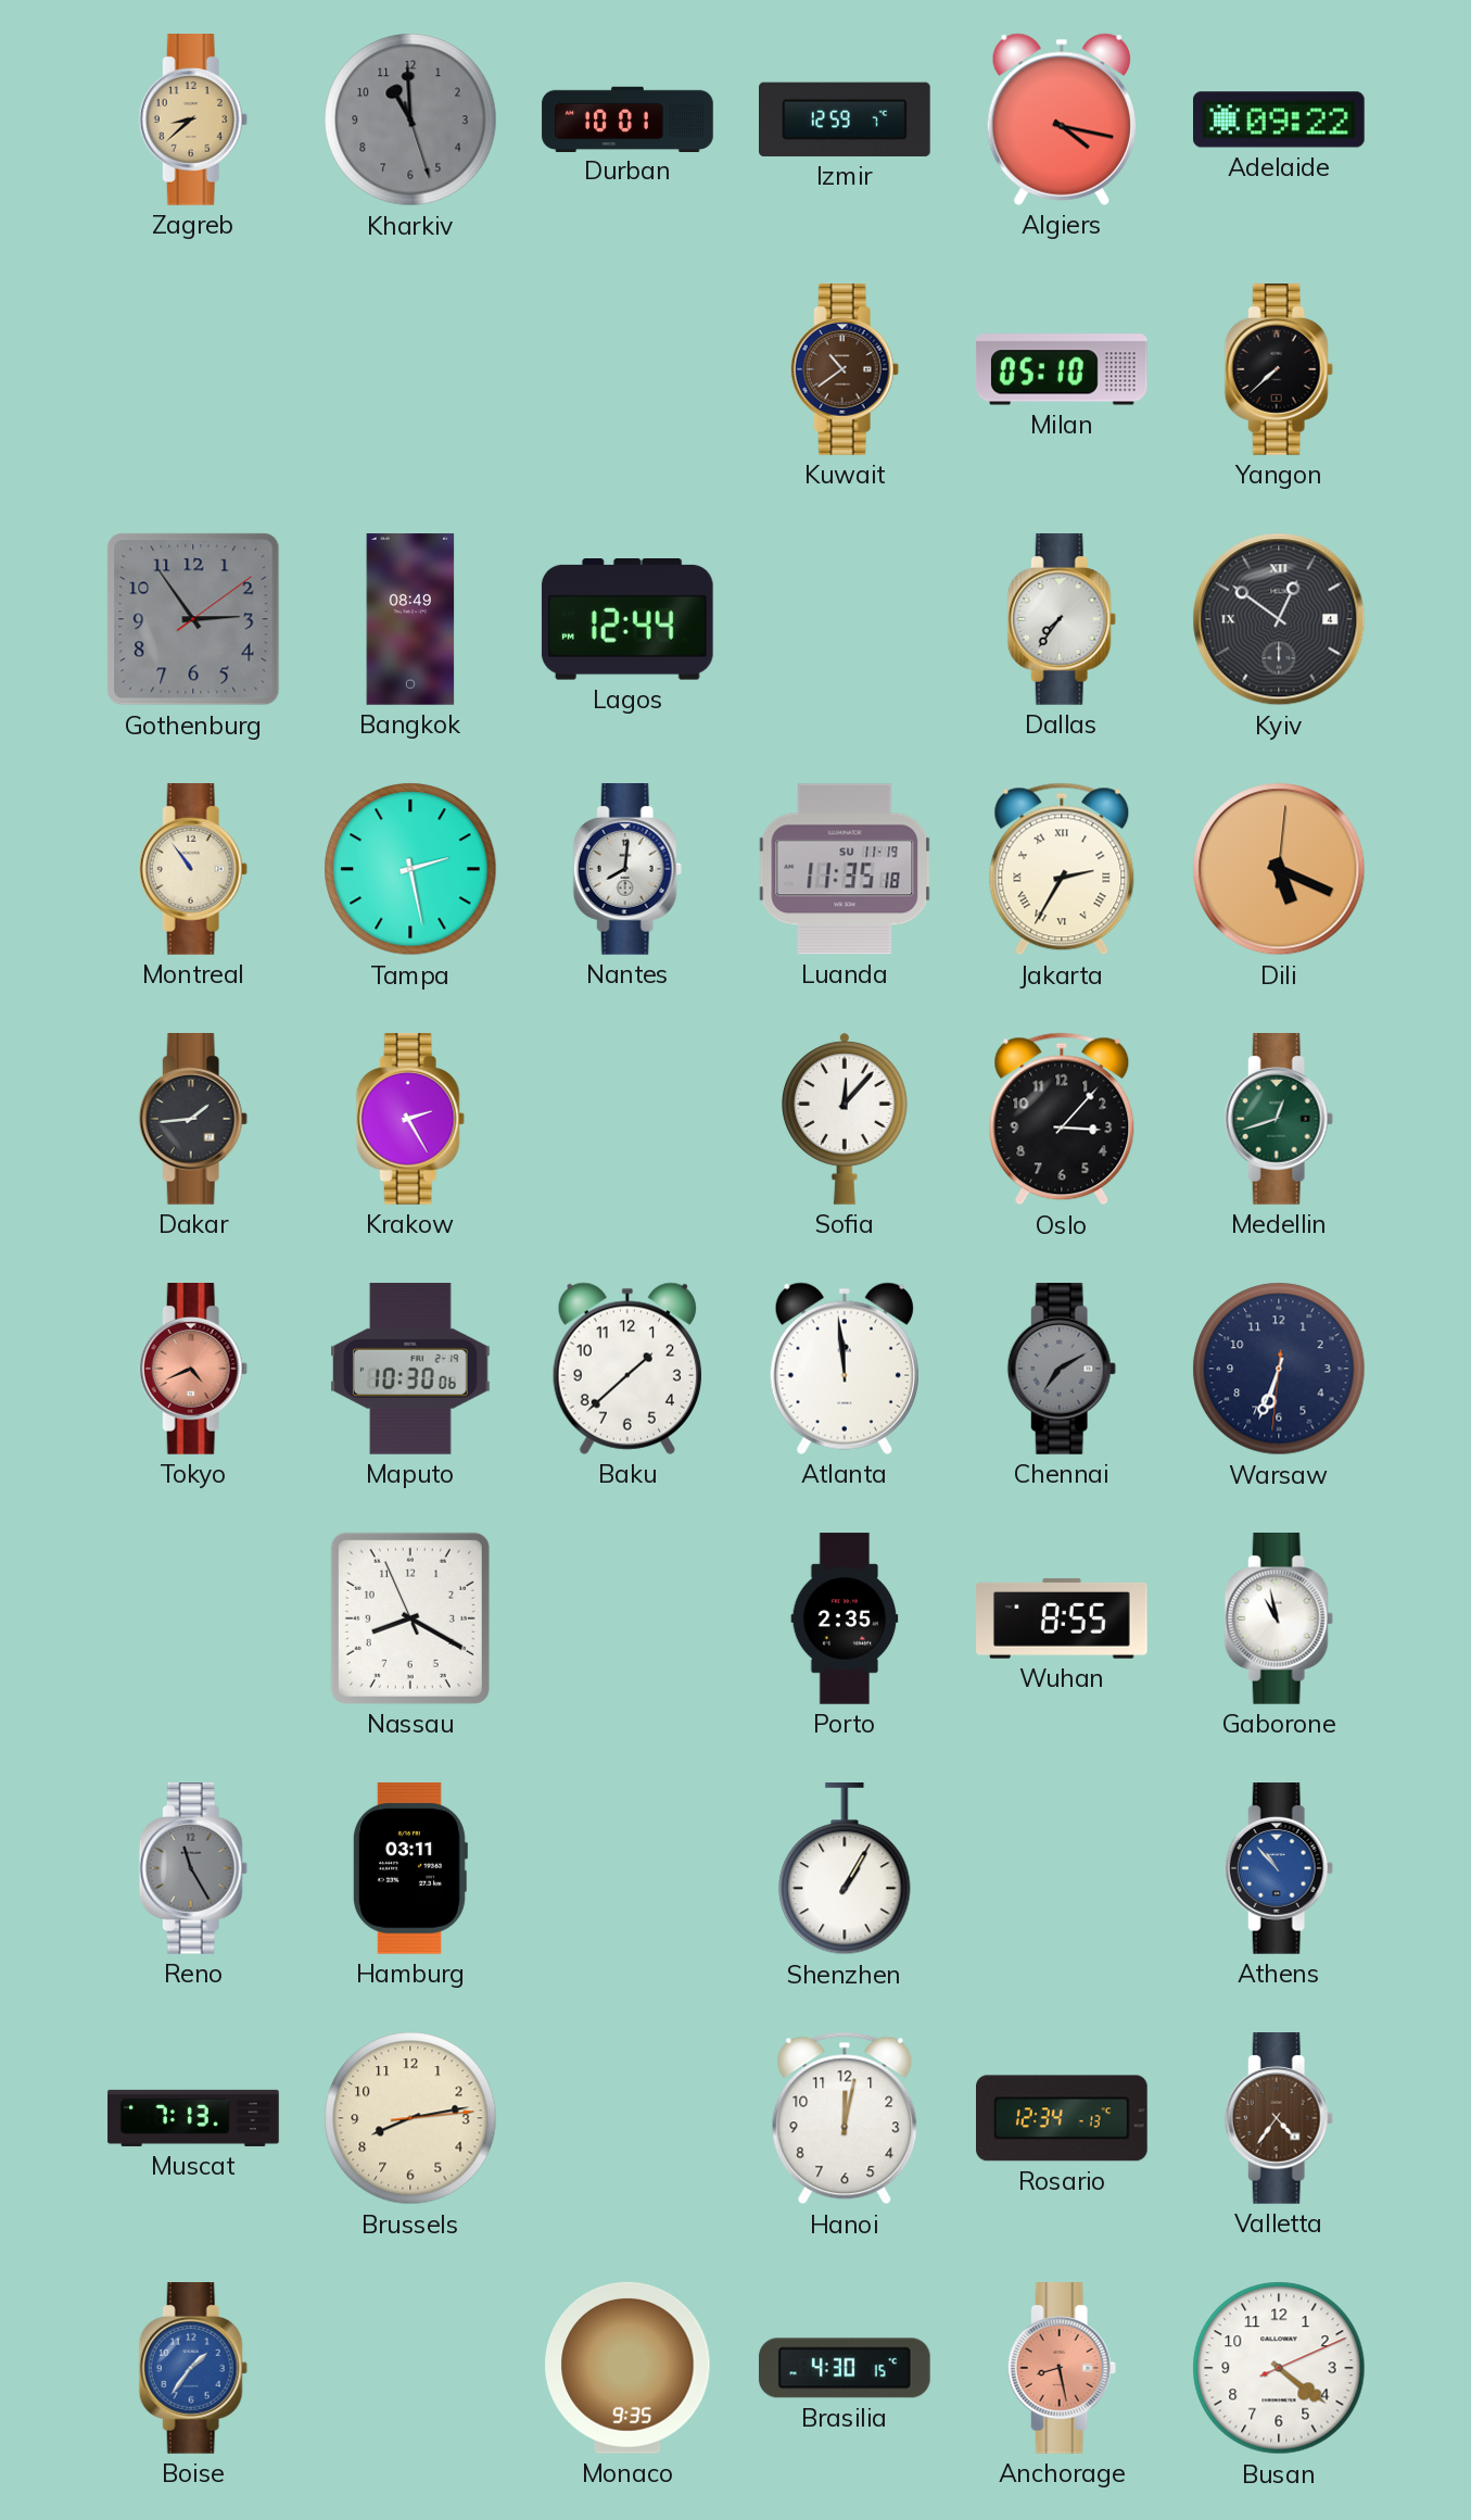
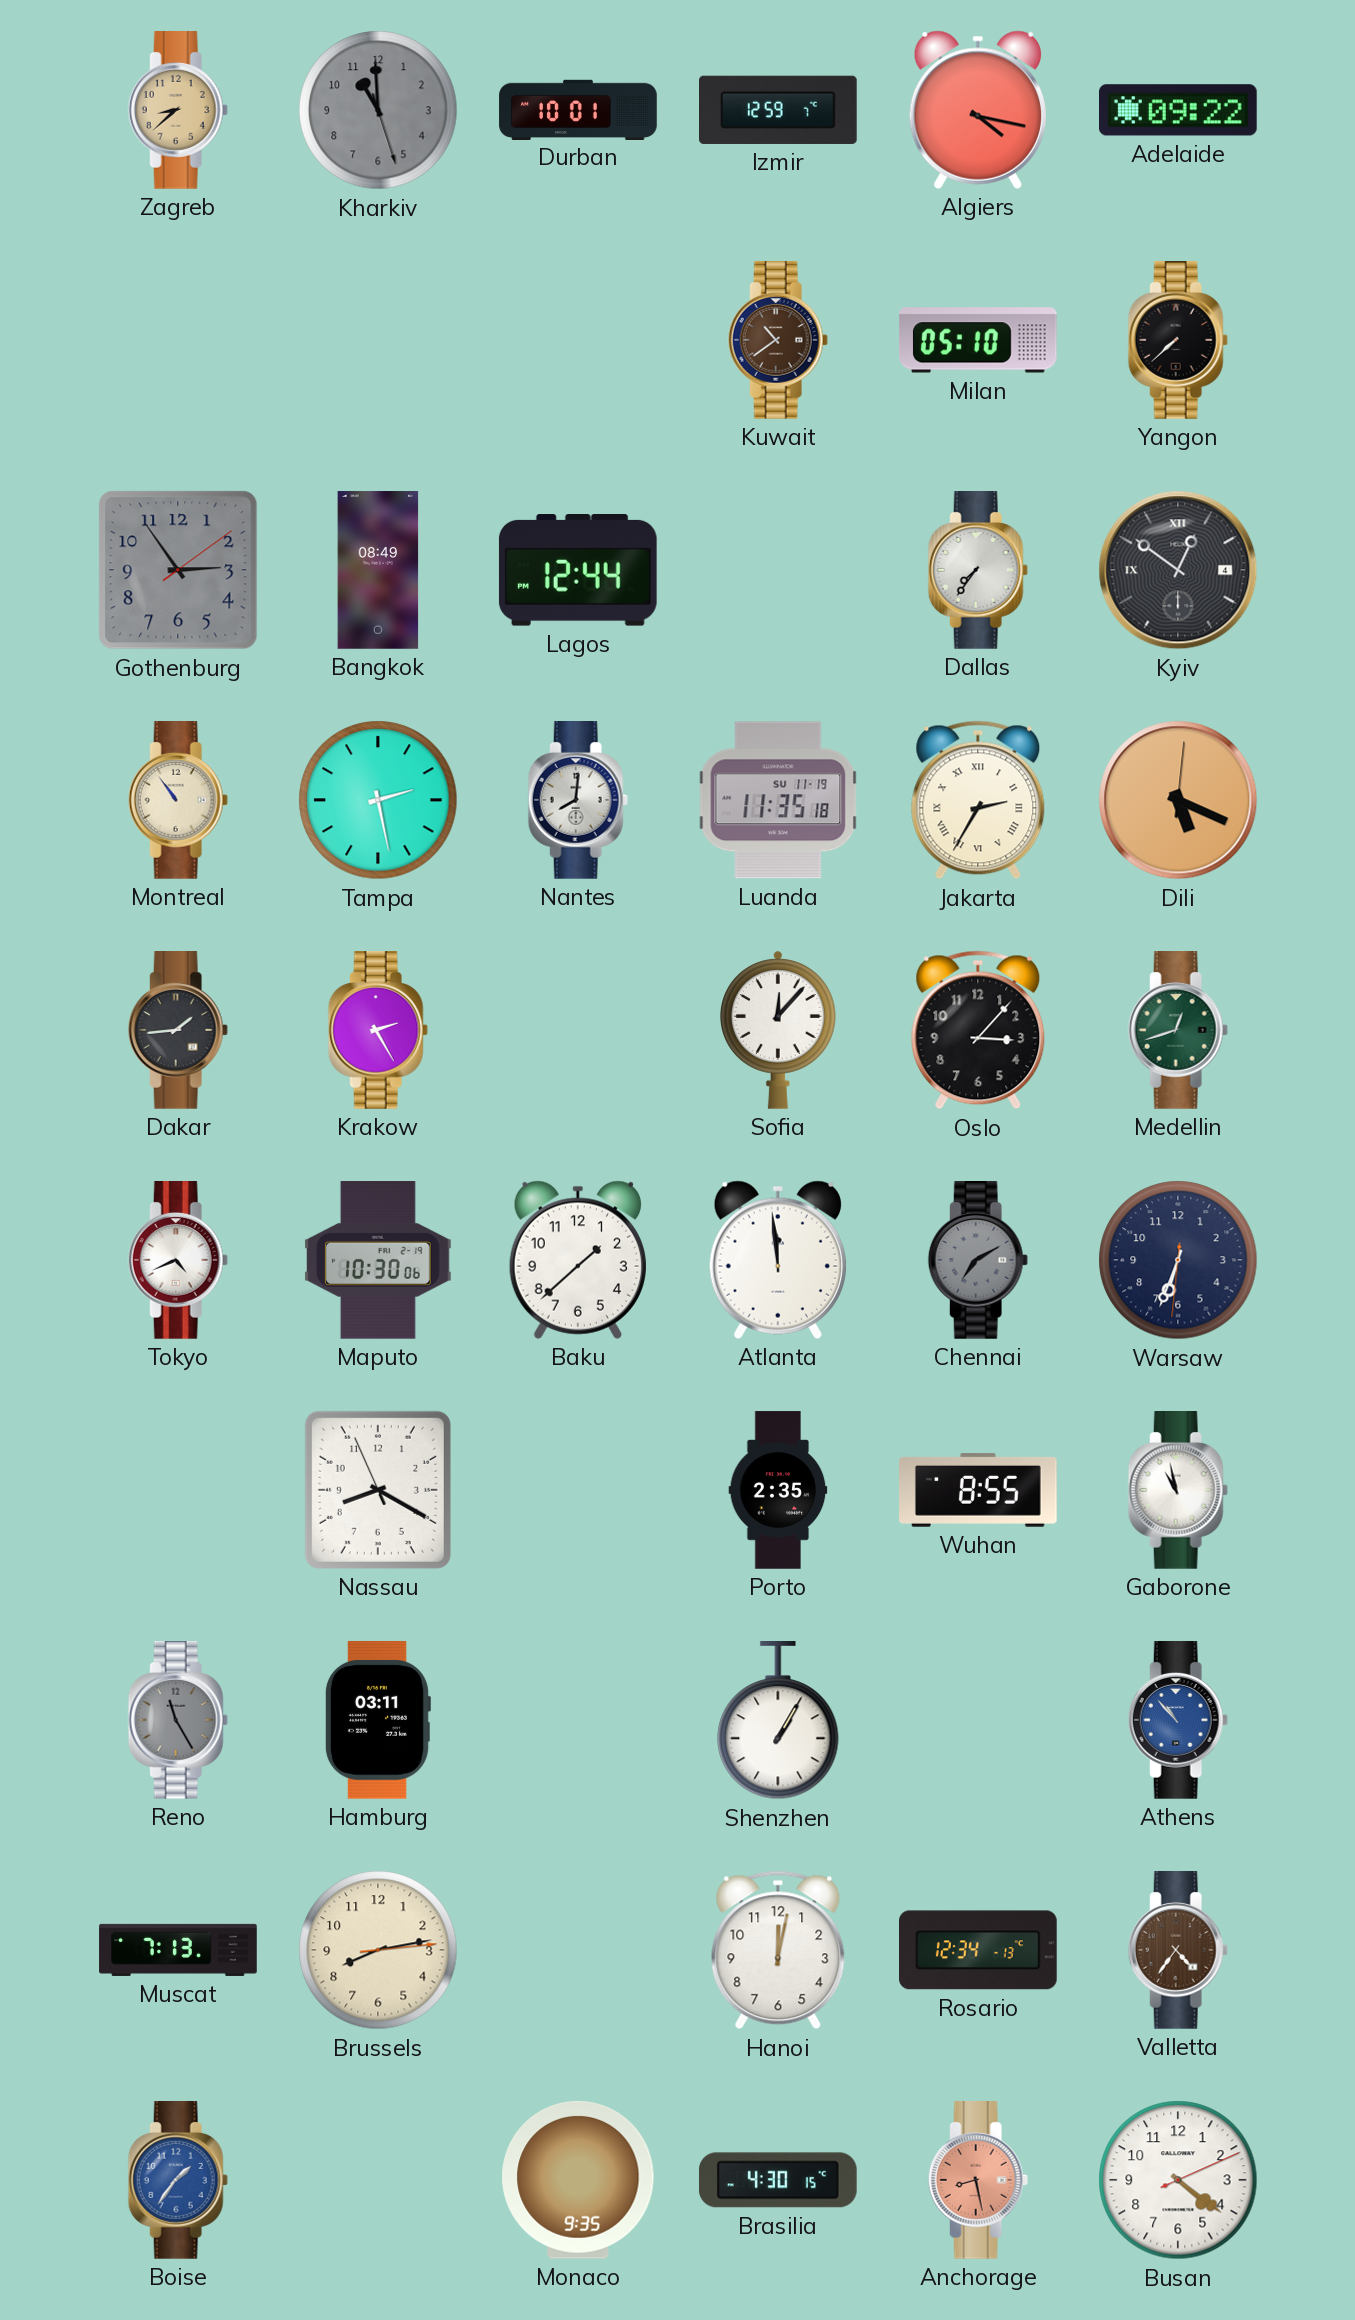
Tokyo dial: salmon -> white
